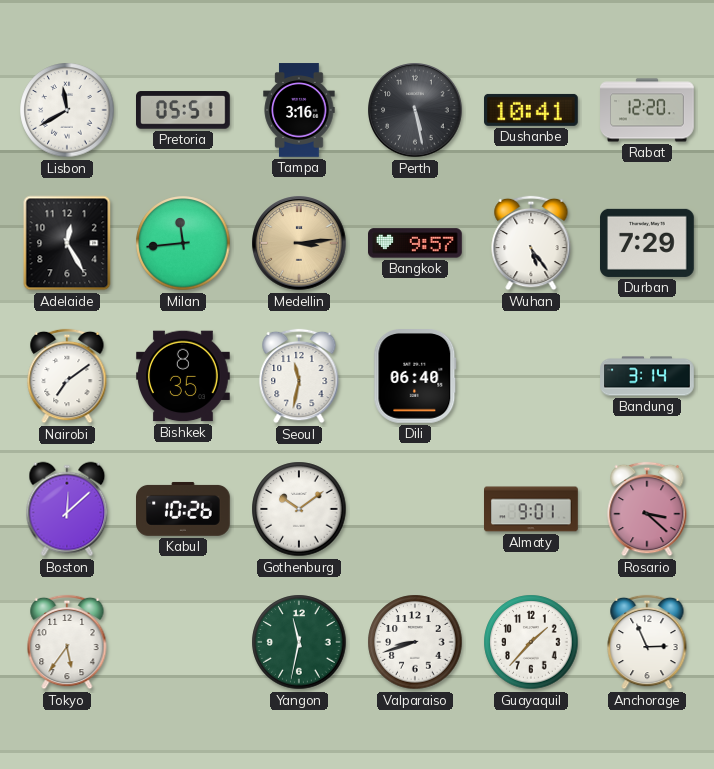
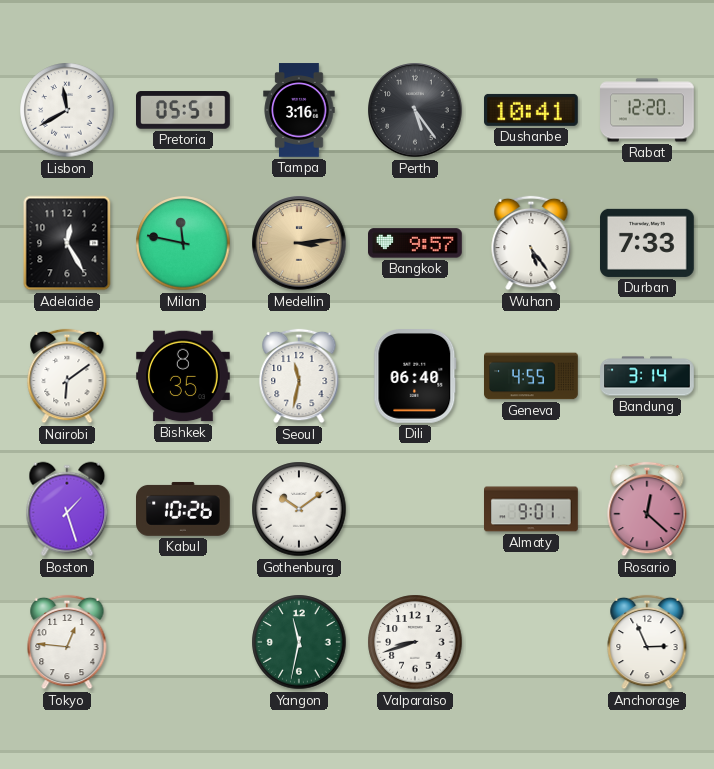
Perth: 5:28 -> 5:24
Milan: 11:44 -> 11:47
Durban: 7:29 -> 7:33
Nairobi: 7:09 -> 6:09
Geneva: none -> 4:55
Boston: 12:08 -> 1:27
Rosario: 3:22 -> 12:22
Tokyo: 5:36 -> 12:46
Guayaquil: 1:37 -> none
